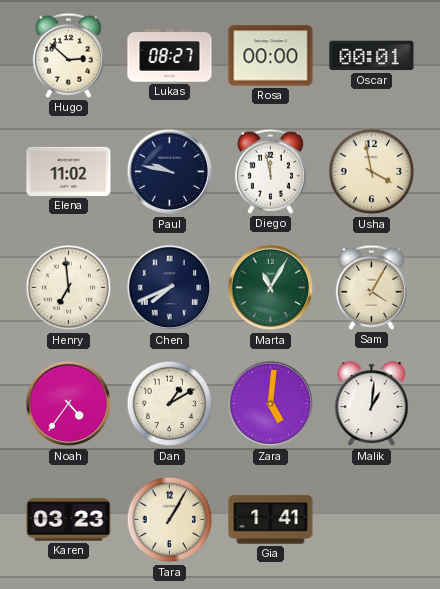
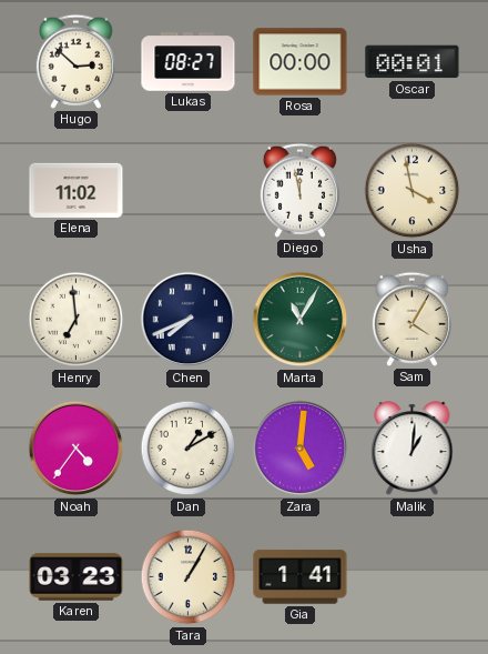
Paul: 9:47 -> none
